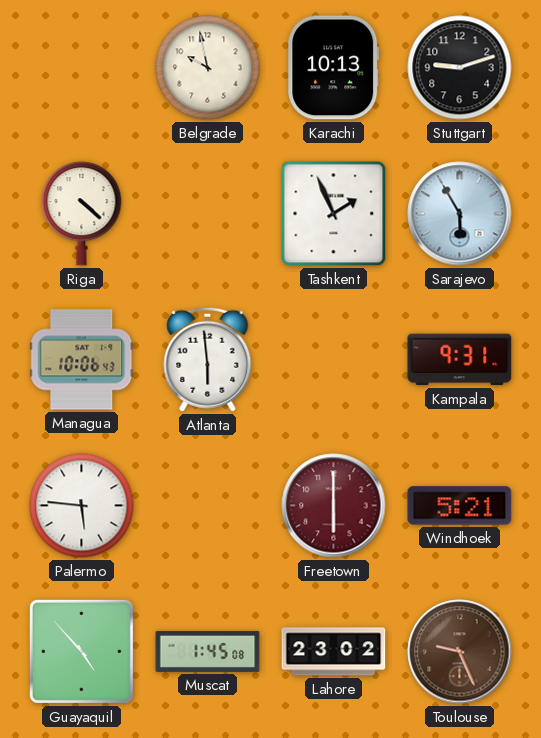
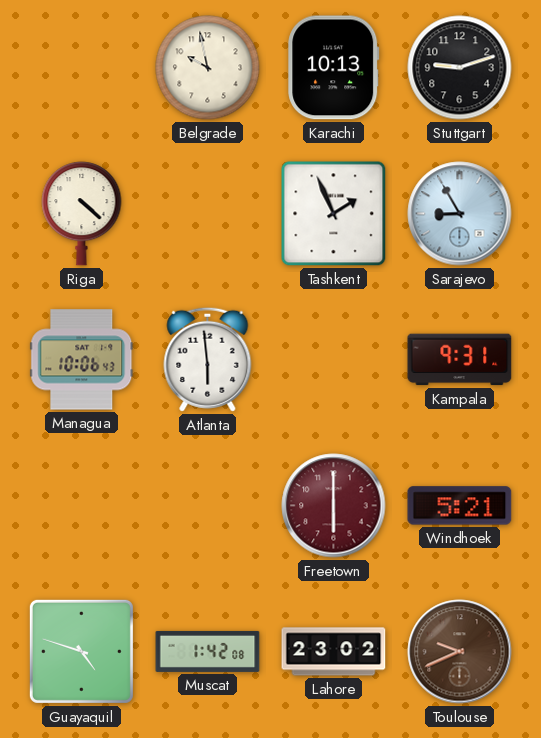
Sarajevo: 5:55 -> 8:55
Palermo: 5:46 -> none
Guayaquil: 4:53 -> 4:48
Muscat: 1:45 -> 1:42
Toulouse: 9:26 -> 9:41
